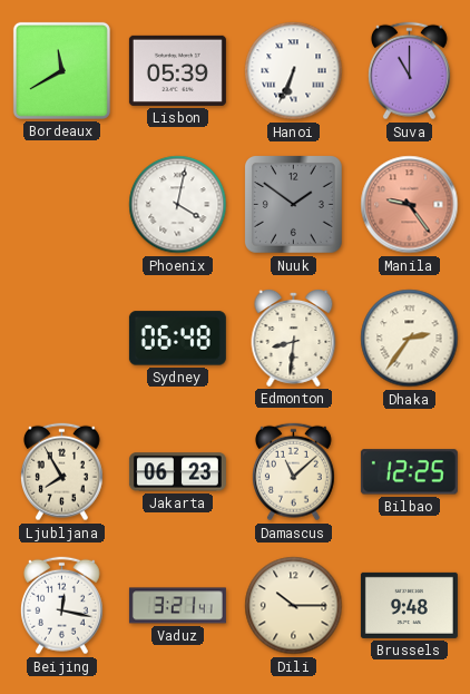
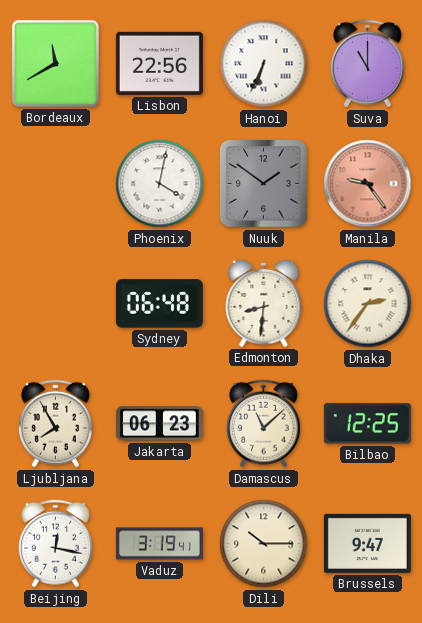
Lisbon: 05:39 -> 22:56
Vaduz: 3:21 -> 3:19
Brussels: 9:48 -> 9:47
